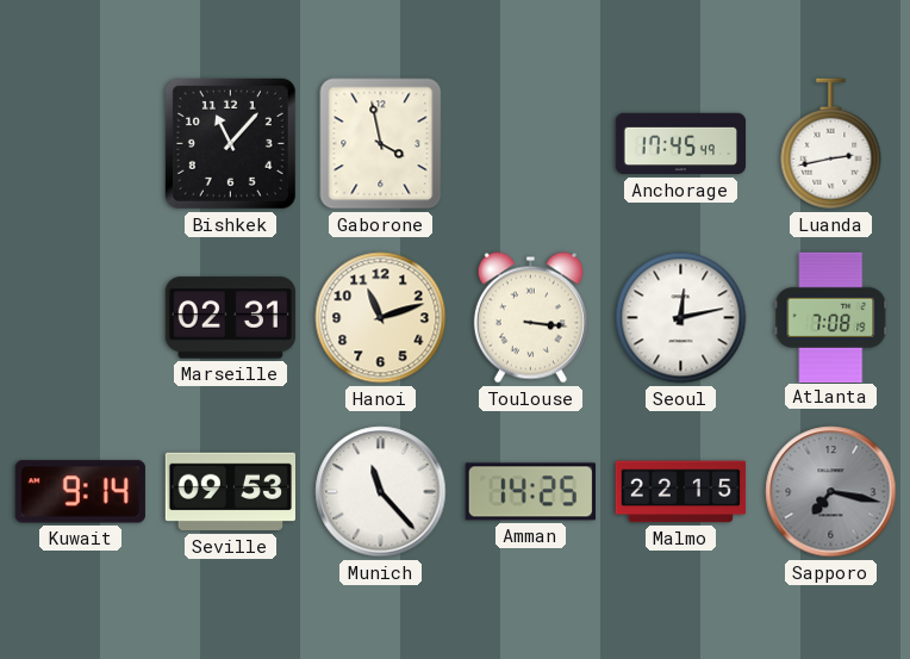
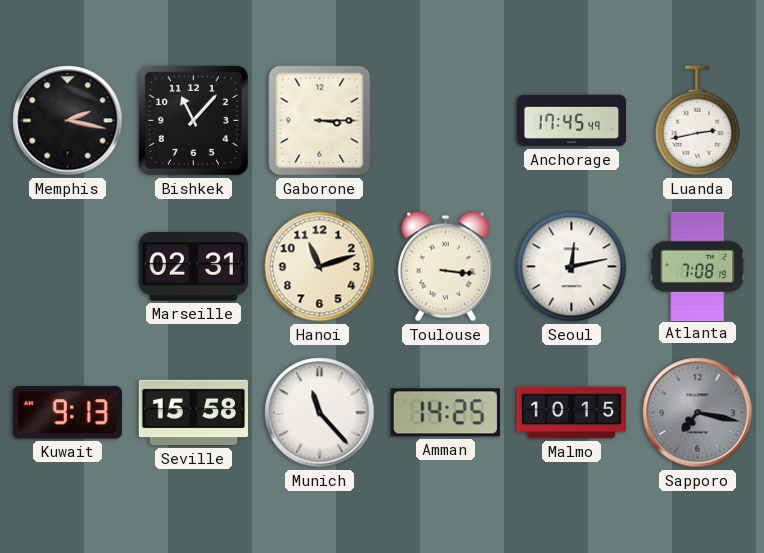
Memphis: none -> 2:17
Gaborone: 3:58 -> 3:15
Kuwait: 9:14 -> 9:13
Seville: 09:53 -> 15:58
Malmo: 22:15 -> 10:15
